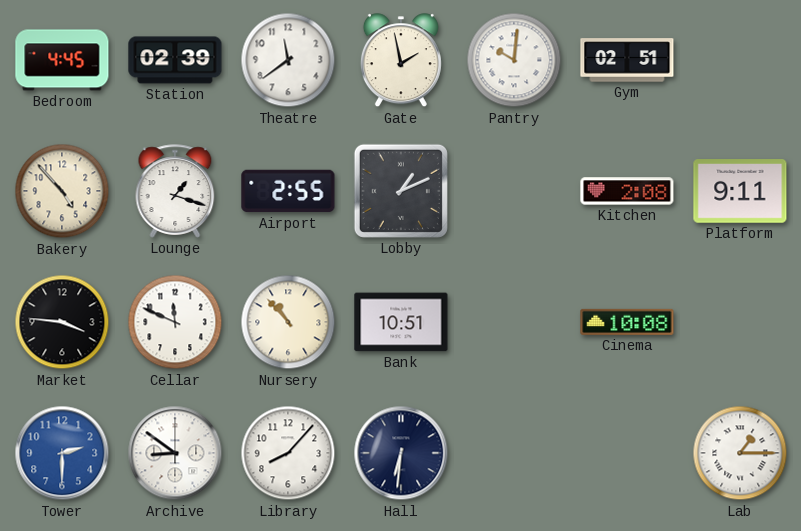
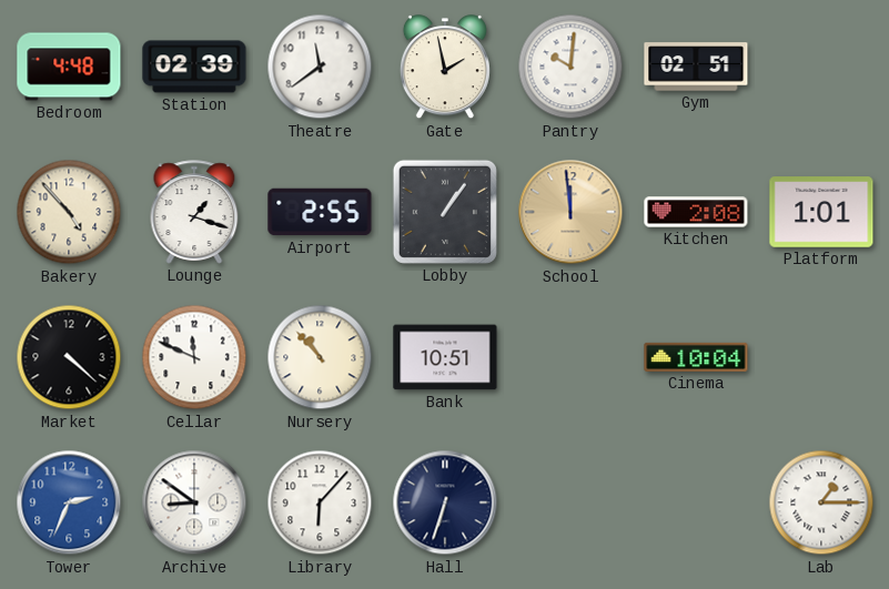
Bedroom: 4:45 -> 4:48
Lobby: 1:11 -> 1:06
School: none -> 11:59
Platform: 9:11 -> 1:01
Market: 3:46 -> 4:22
Cinema: 10:08 -> 10:04
Tower: 2:30 -> 2:34
Library: 8:07 -> 6:07
Hall: 6:31 -> 6:33
